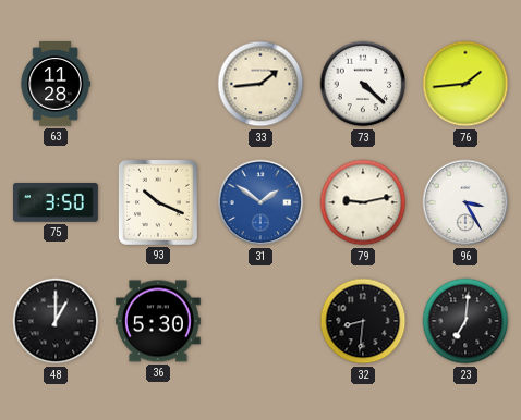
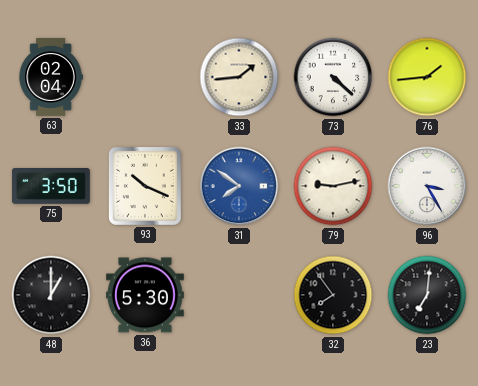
63: 11:28 -> 02:04
31: 1:51 -> 7:51
32: 8:31 -> 7:54
